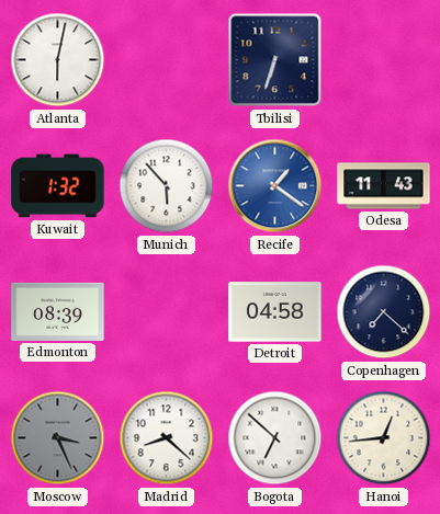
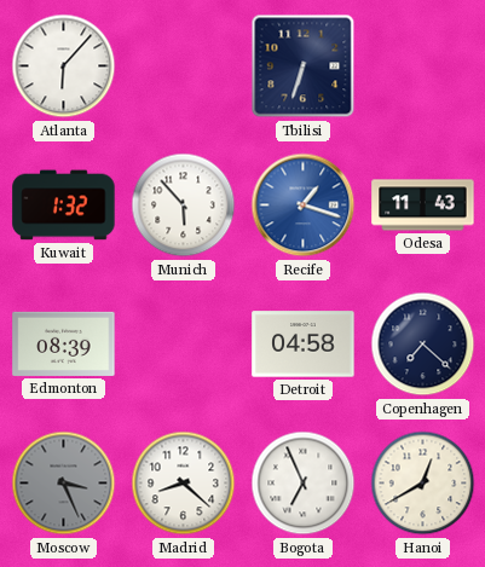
Atlanta: 6:02 -> 6:07
Recife: 1:21 -> 1:18
Bogota: 6:52 -> 6:56
Hanoi: 12:44 -> 12:40
